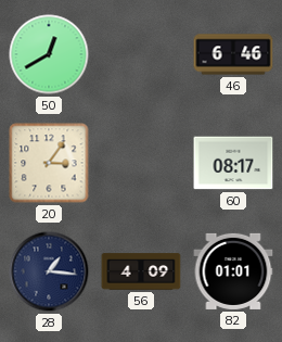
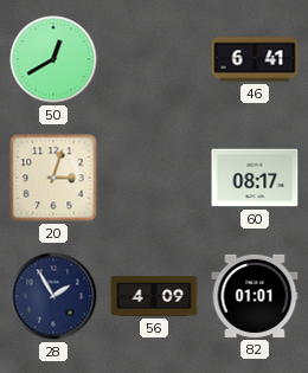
46: 6:46 -> 6:41
20: 3:06 -> 3:03
28: 1:16 -> 1:55
